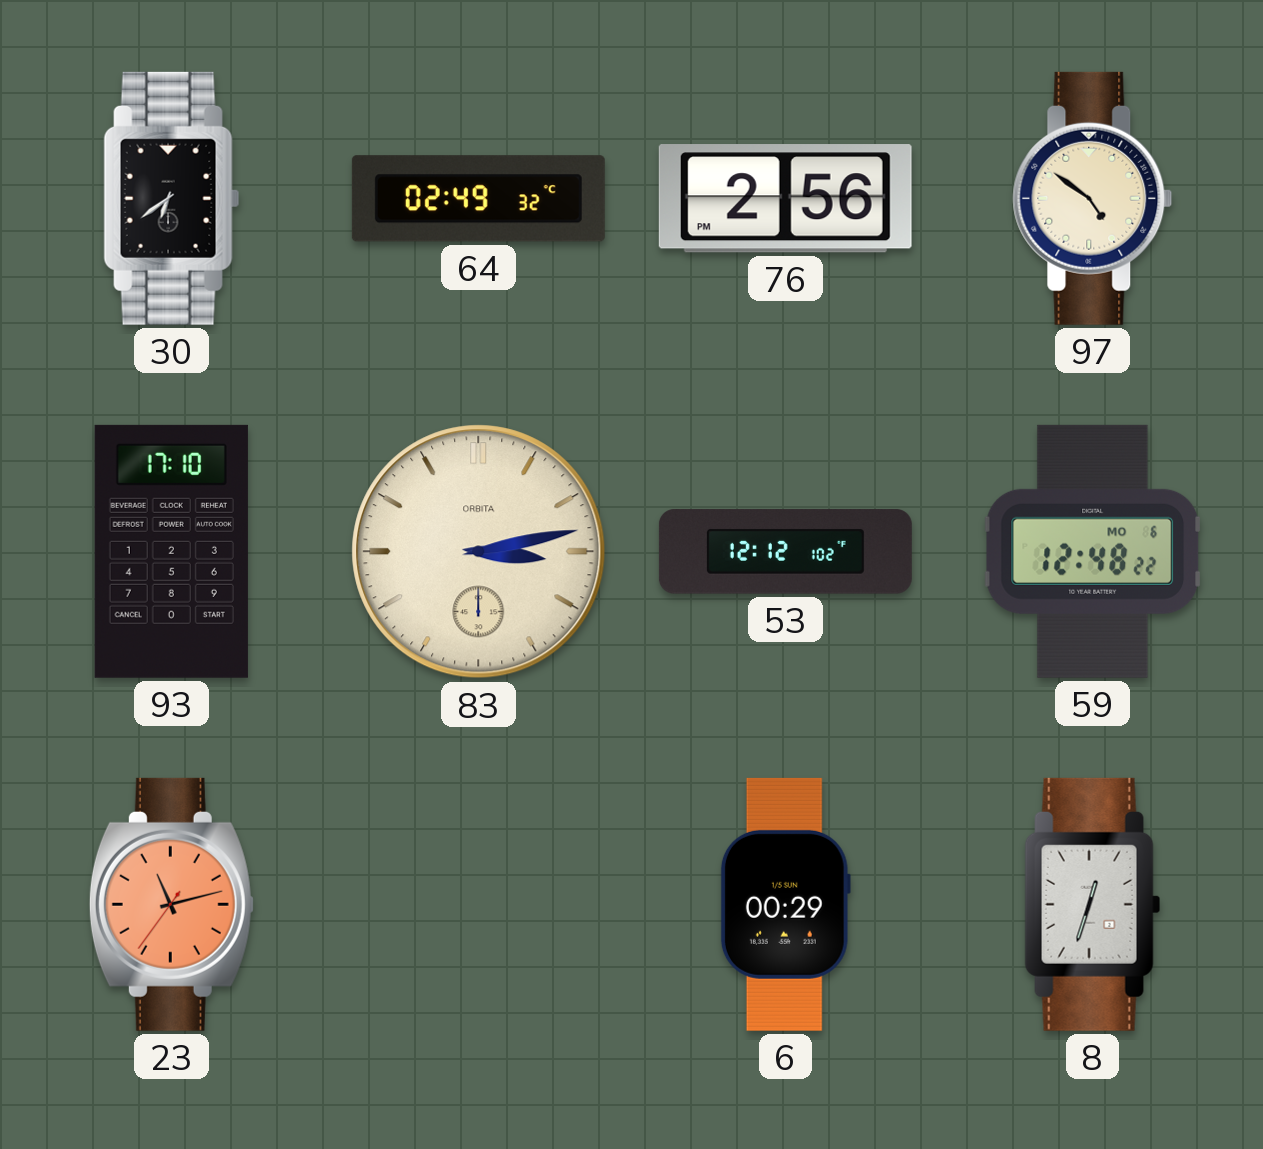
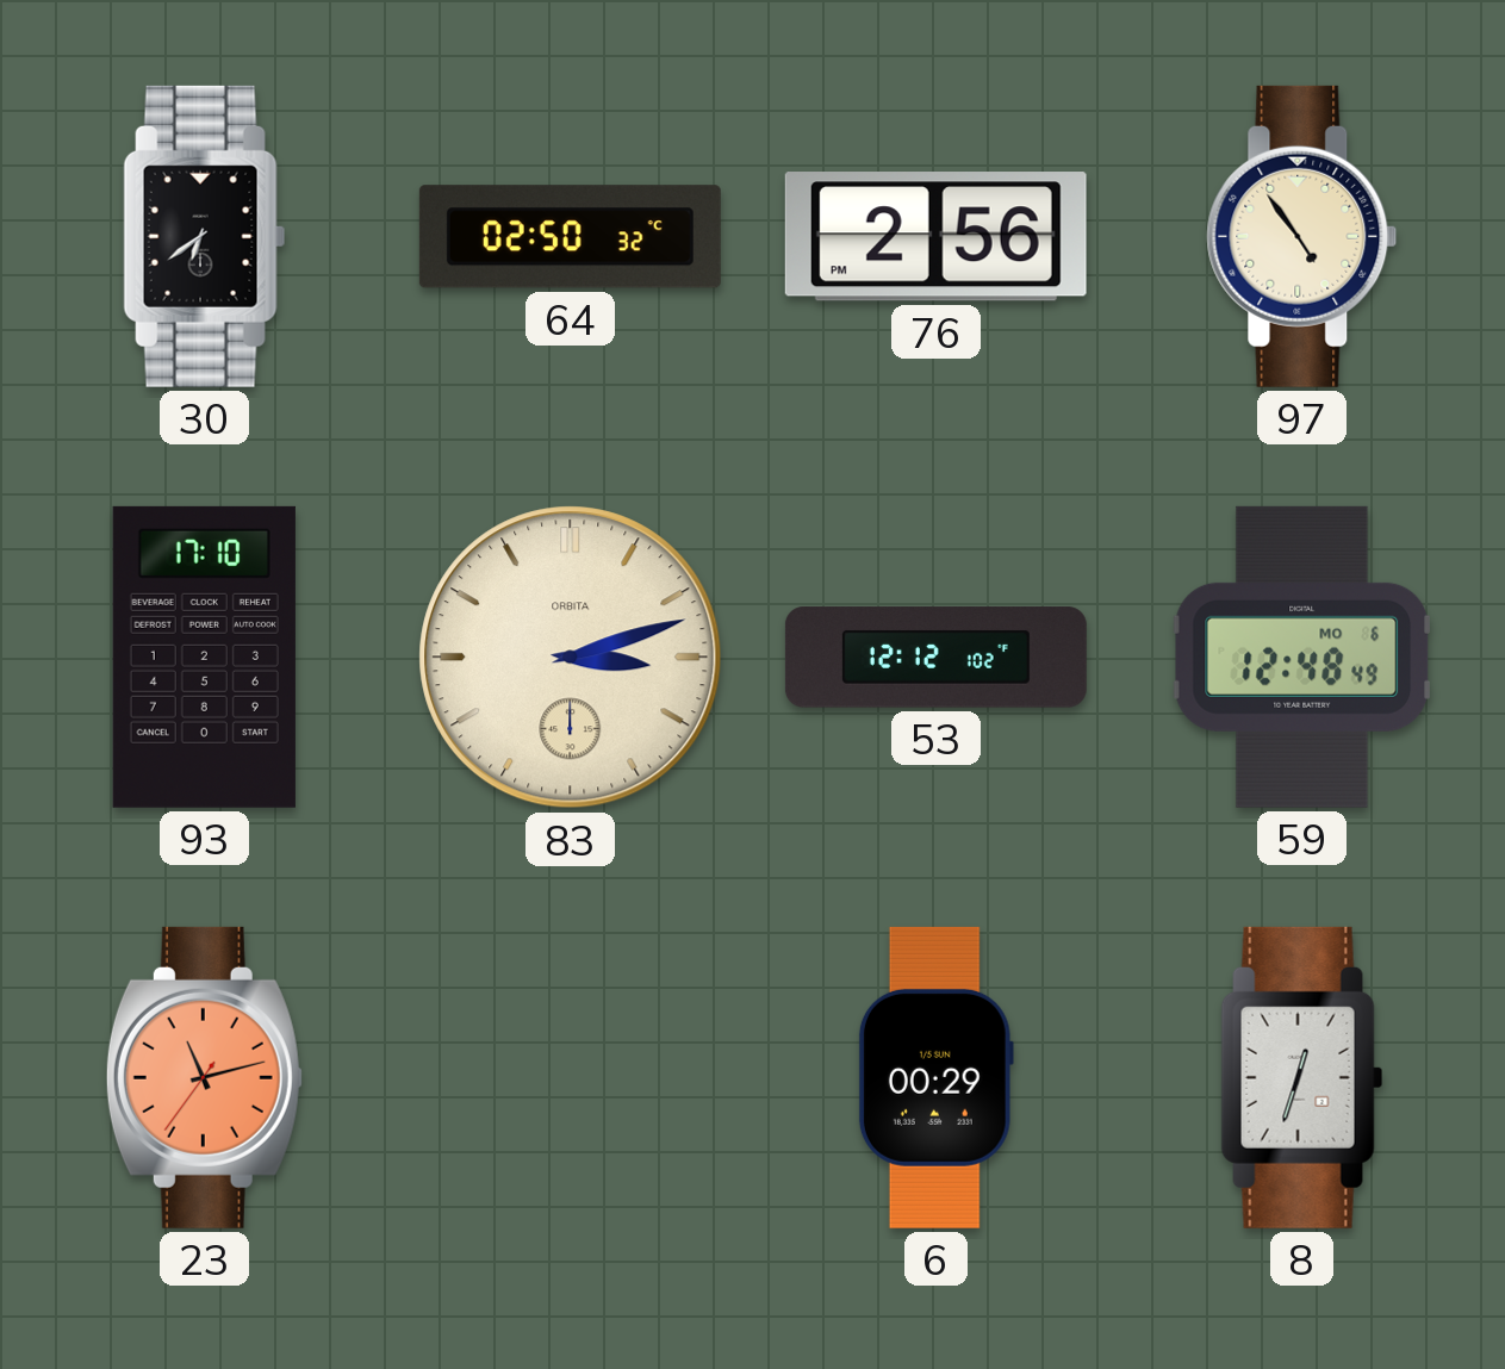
64: 02:49 -> 02:50
97: 4:51 -> 4:54
83: 3:13 -> 3:12
59: 12:48:22 -> 12:48:49
